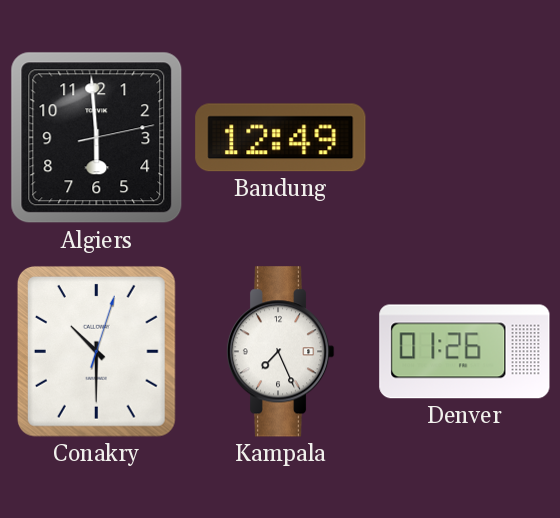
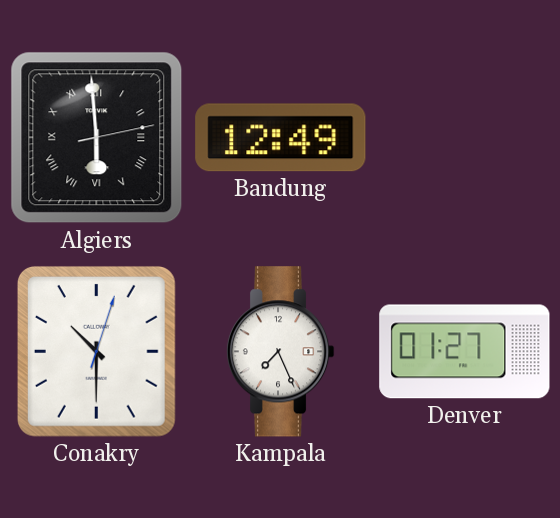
Algiers numerals: Arabic -> Roman
Denver: 01:26 -> 01:27
